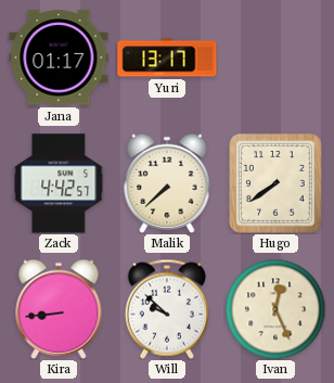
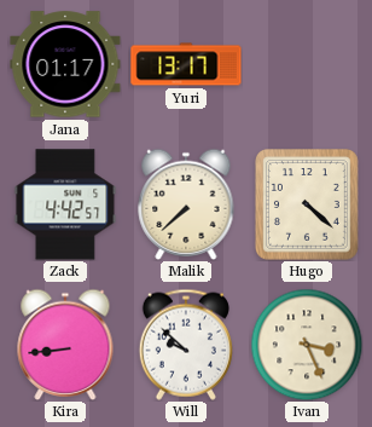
Hugo: 7:39 -> 4:22
Ivan: 12:26 -> 3:26
